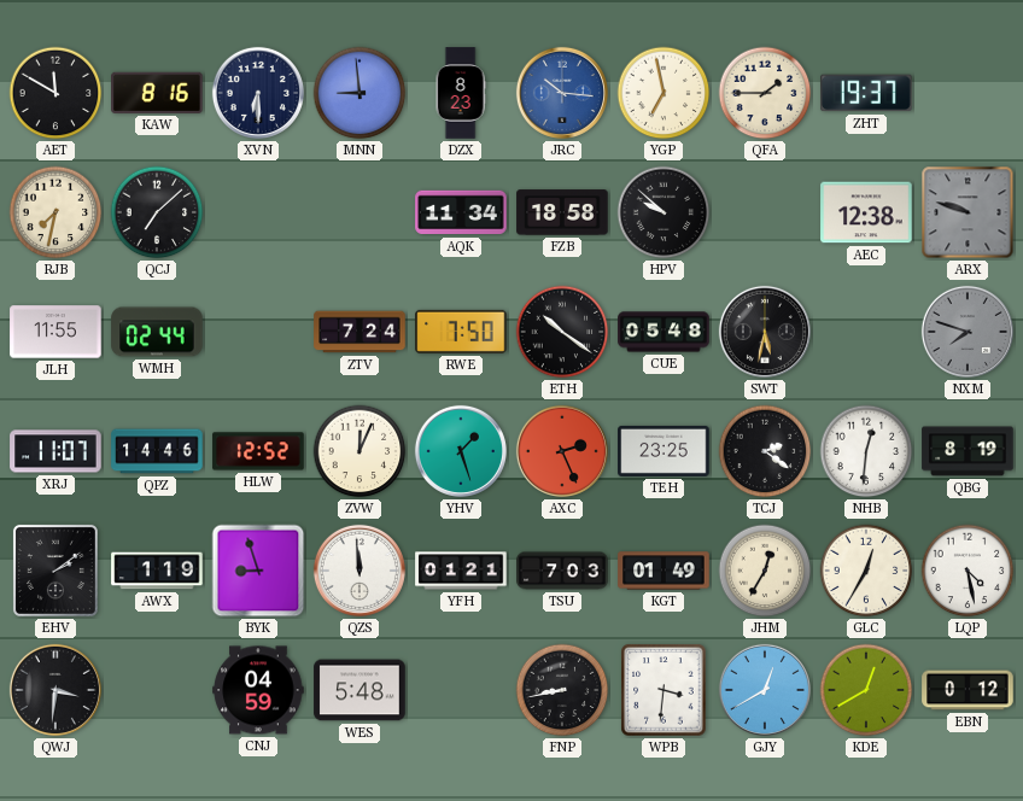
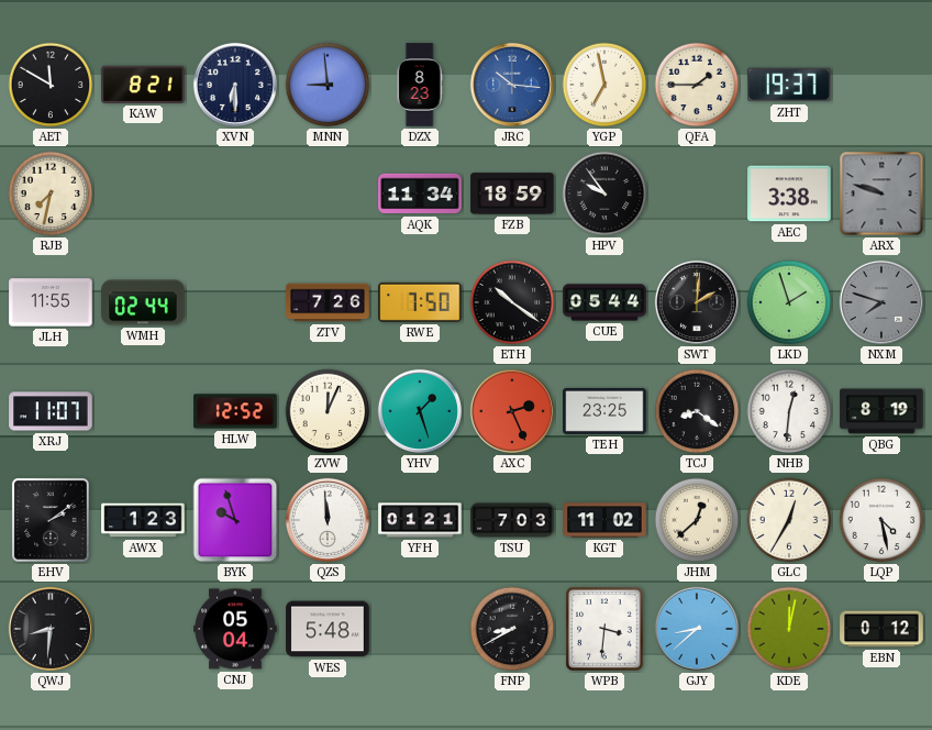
KAW: 8:16 -> 8:21
QCJ: 7:08 -> none
FZB: 18:58 -> 18:59
HPV: 9:52 -> 9:54
AEC: 12:38 -> 3:38
ZTV: 7:24 -> 7:26
CUE: 05:48 -> 05:44
SWT: 5:32 -> 2:01
LKD: none -> 1:57
QPZ: 14:46 -> none
TCJ: 2:21 -> 8:21
AWX: 1:19 -> 1:23
BYK: 8:57 -> 9:57
KGT: 01:49 -> 11:02
JHM: 12:35 -> 12:38
QWJ: 3:31 -> 8:31
CNJ: 04:59 -> 05:04
FNP: 8:43 -> 8:40
GJY: 12:40 -> 8:38
KDE: 12:40 -> 12:02
